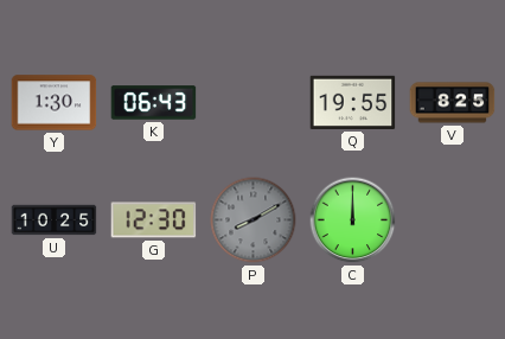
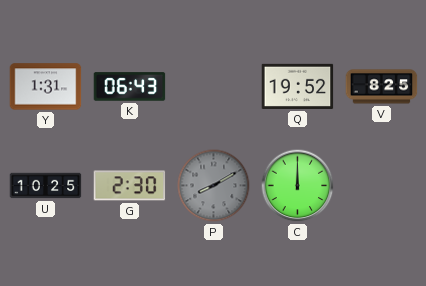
Y: 1:30 -> 1:31
Q: 19:55 -> 19:52
G: 12:30 -> 2:30
